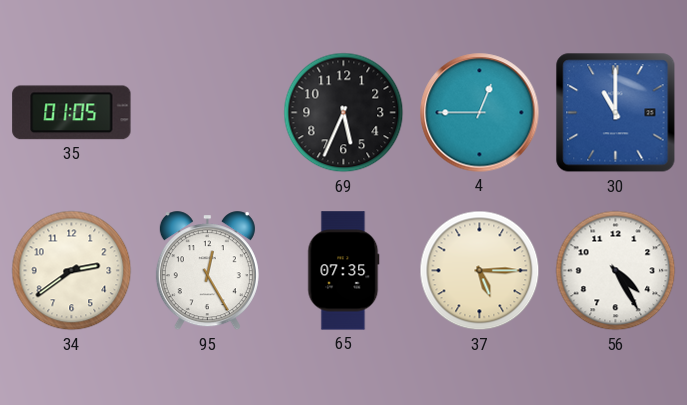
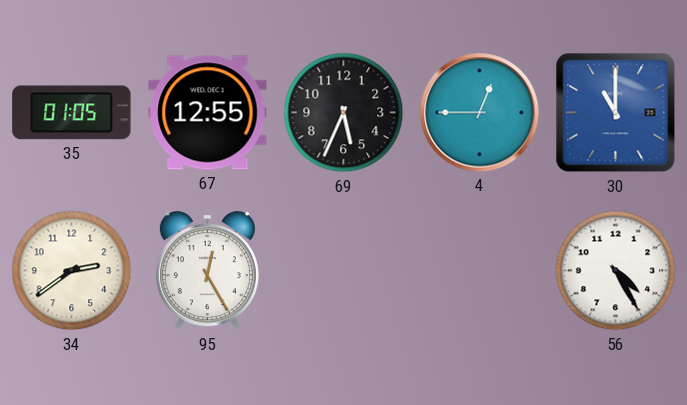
67: none -> 12:55
65: 07:35 -> none
37: 5:15 -> none
